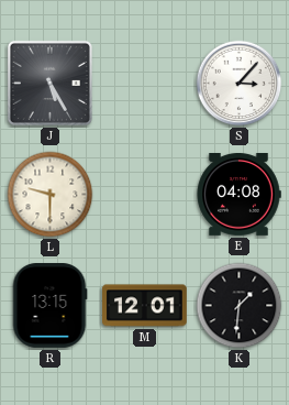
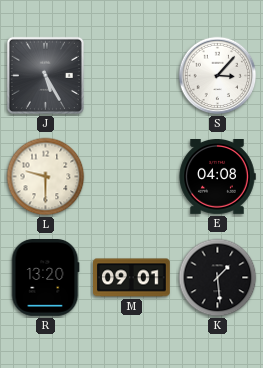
R: 13:15 -> 13:20
M: 12:01 -> 09:01
K: 1:31 -> 1:29
